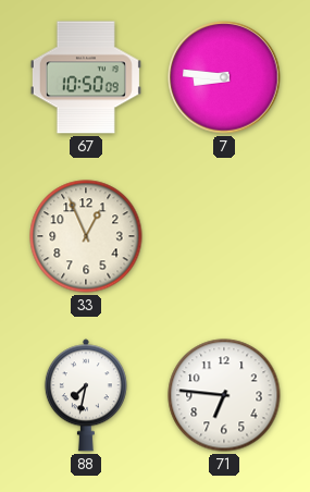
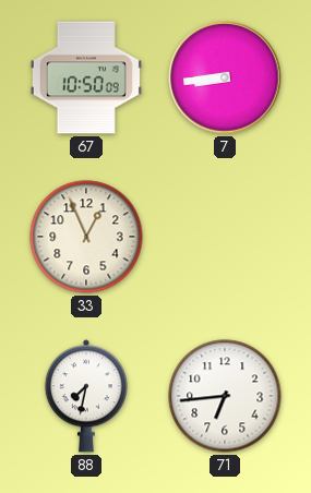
7: 8:46 -> 8:44
71: 6:46 -> 6:44
